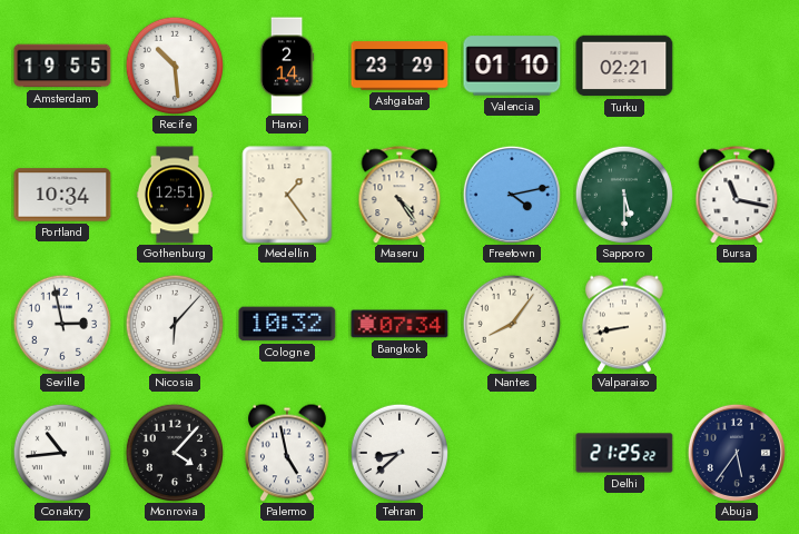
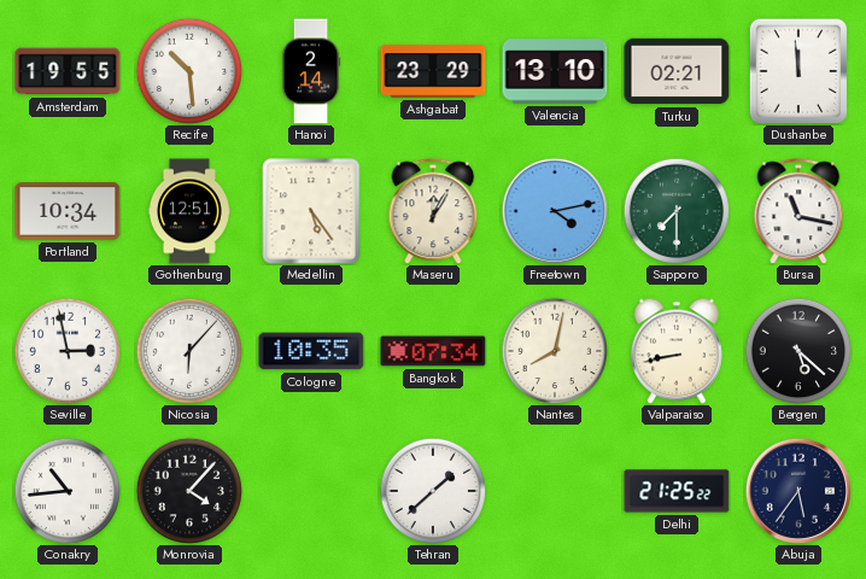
Valencia: 01:10 -> 13:10
Dushanbe: none -> 11:59
Medellin: 1:24 -> 5:24
Maseru: 4:24 -> 12:05
Sapporo: 5:30 -> 7:30
Cologne: 10:32 -> 10:35
Nantes: 8:06 -> 8:02
Bergen: none -> 5:22
Palermo: 4:58 -> none
Tehran: 8:38 -> 1:38
